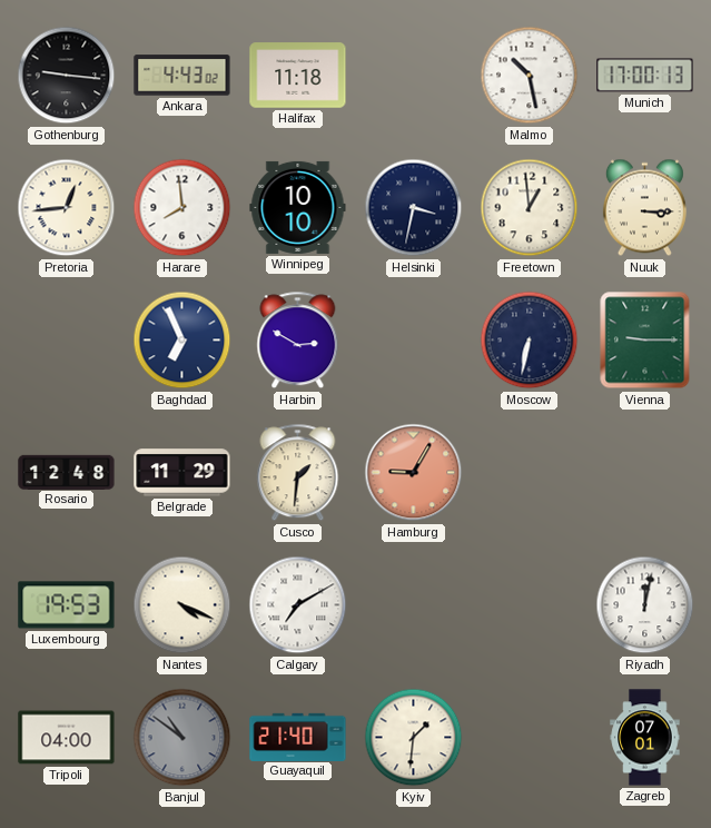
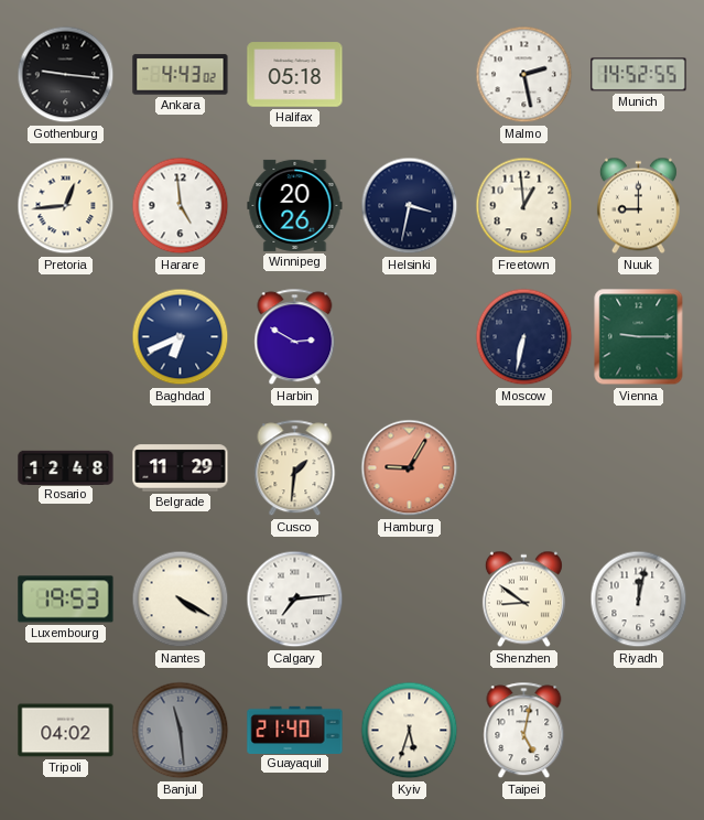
Halifax: 11:18 -> 05:18
Malmo: 10:28 -> 2:28
Munich: 17:00 -> 14:52
Harare: 7:59 -> 4:59
Winnipeg: 10:10 -> 20:26
Nuuk: 3:15 -> 9:00
Baghdad: 6:56 -> 6:41
Nantes: 4:19 -> 4:20
Calgary: 7:10 -> 7:14
Shenzhen: none -> 8:51
Tripoli: 04:00 -> 04:02
Banjul: 10:51 -> 11:29
Kyiv: 1:31 -> 5:33
Taipei: none -> 5:02
Zagreb: 07:01 -> none
